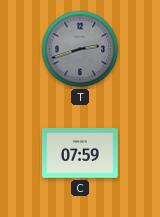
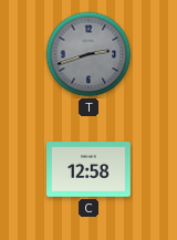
C: 07:59 -> 12:58
